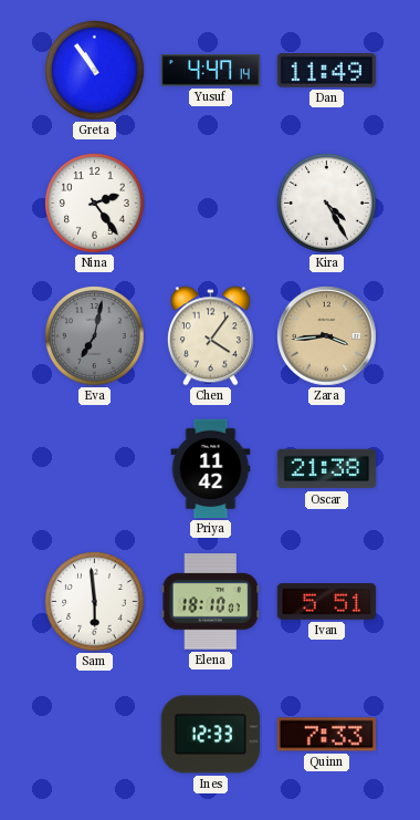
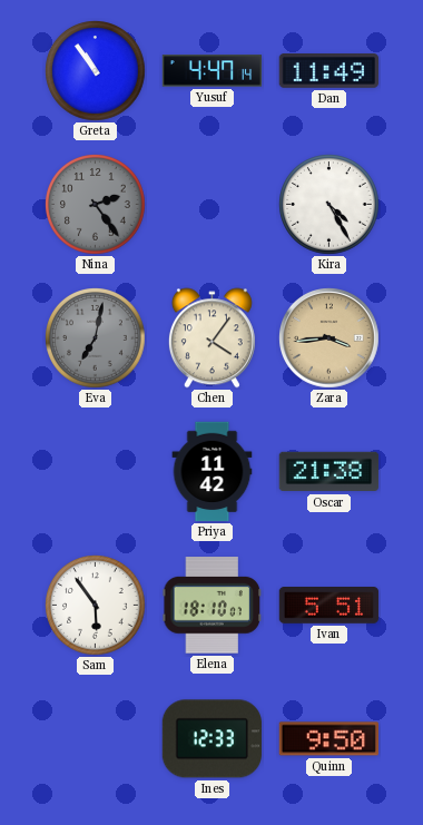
Nina dial: white -> grey
Sam: 5:59 -> 5:54
Quinn: 7:33 -> 9:50
